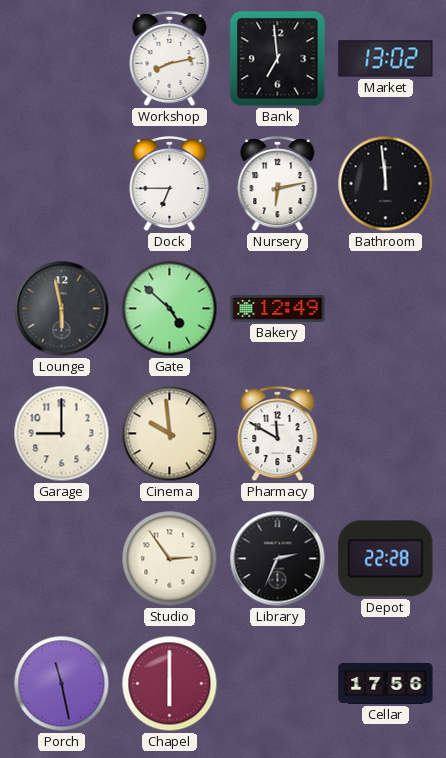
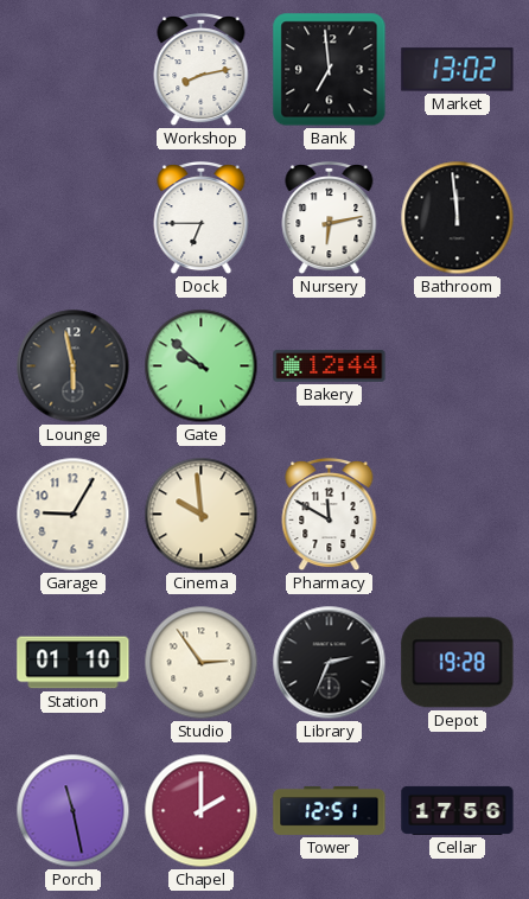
Gate: 4:52 -> 9:52
Bakery: 12:49 -> 12:44
Garage: 9:00 -> 9:05
Station: none -> 01:10
Depot: 22:28 -> 19:28
Chapel: 6:00 -> 2:00
Tower: none -> 12:51
